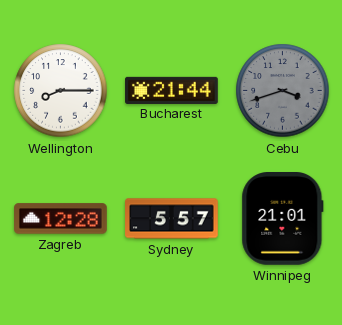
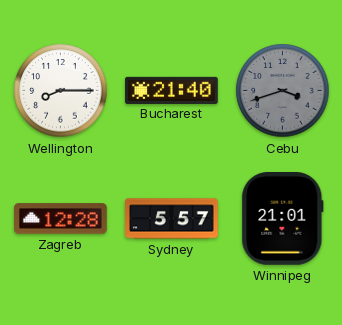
Bucharest: 21:44 -> 21:40
